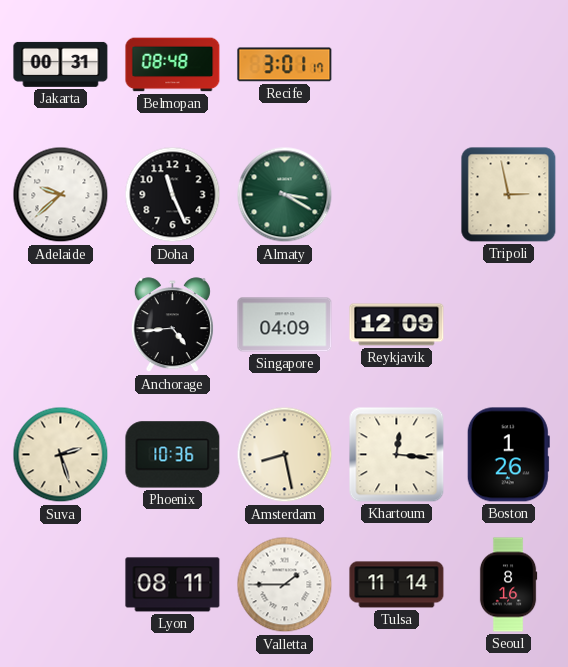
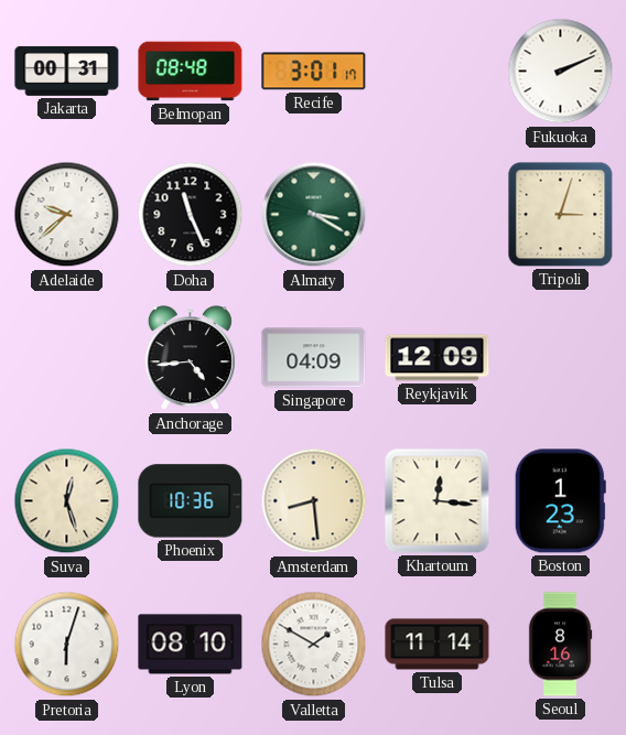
Fukuoka: none -> 2:11
Tripoli: 2:58 -> 3:03
Suva: 2:27 -> 12:27
Amsterdam: 8:28 -> 8:29
Boston: 1:26 -> 1:23
Pretoria: none -> 6:03
Lyon: 08:11 -> 08:10
Valletta: 1:45 -> 1:50
